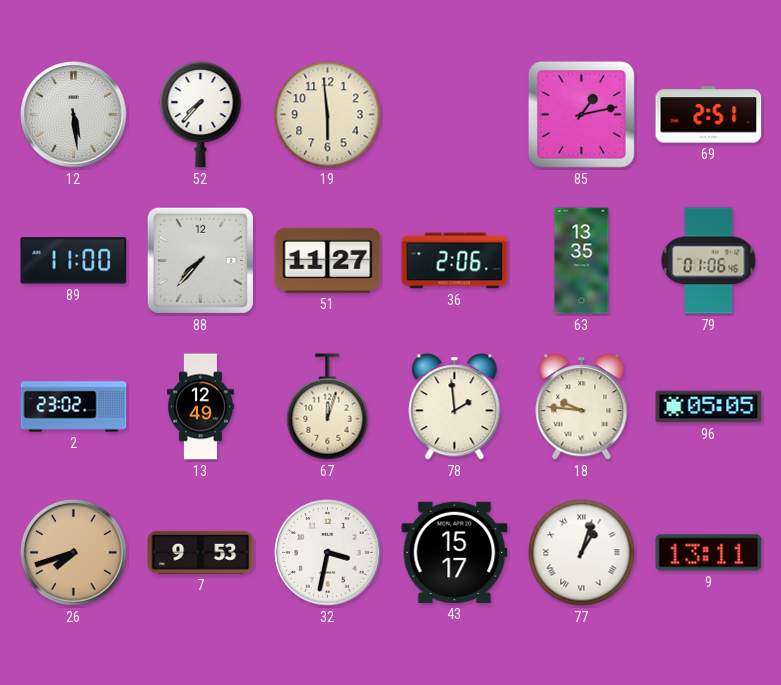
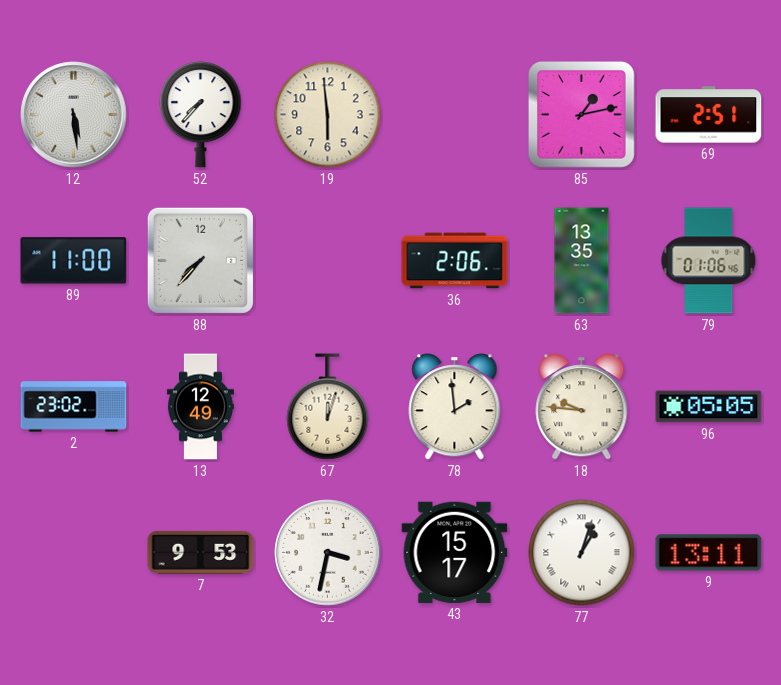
51: 11:27 -> none
26: 7:42 -> none
